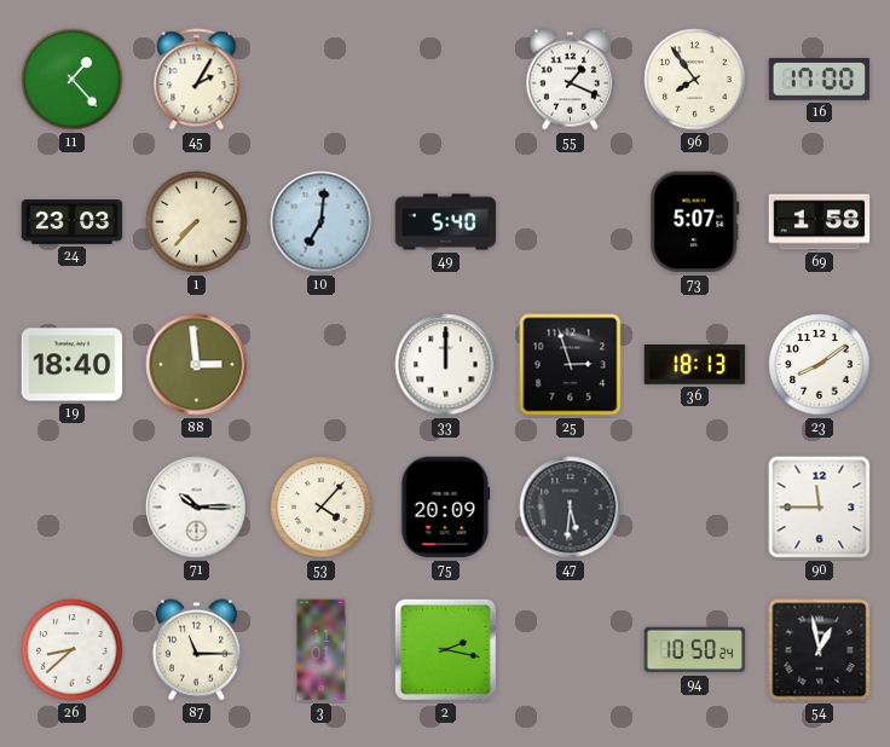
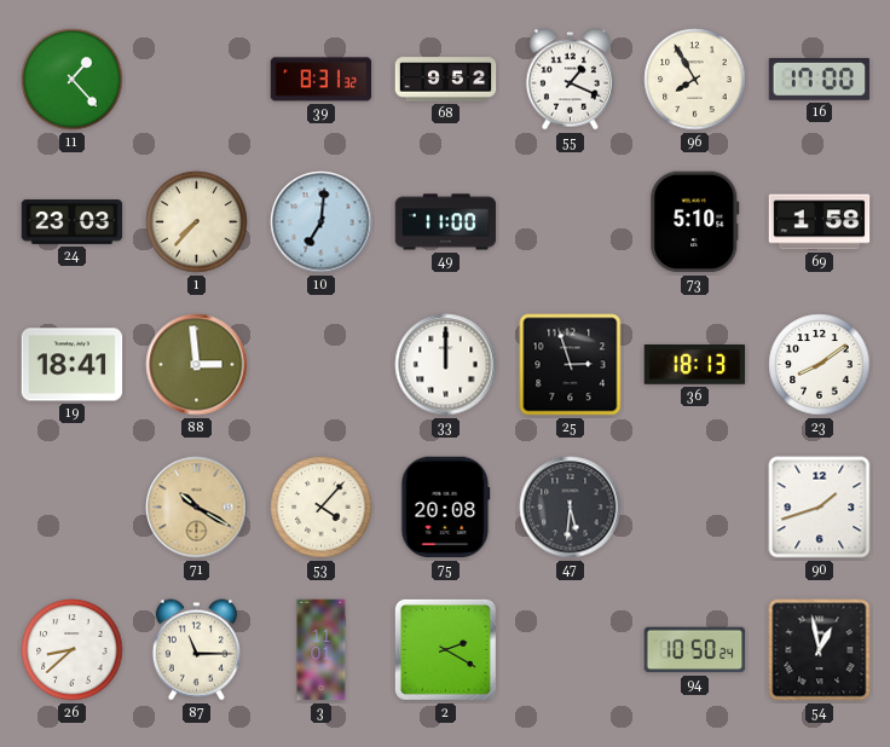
45: 2:05 -> none
39: none -> 8:31
68: none -> 9:52
96: 7:54 -> 7:55
49: 5:40 -> 11:00
73: 5:07 -> 5:10
19: 18:40 -> 18:41
71: 10:15 -> 10:20
71 dial: white -> champagne
75: 20:09 -> 20:08
90: 11:45 -> 1:42
2: 2:17 -> 2:20
